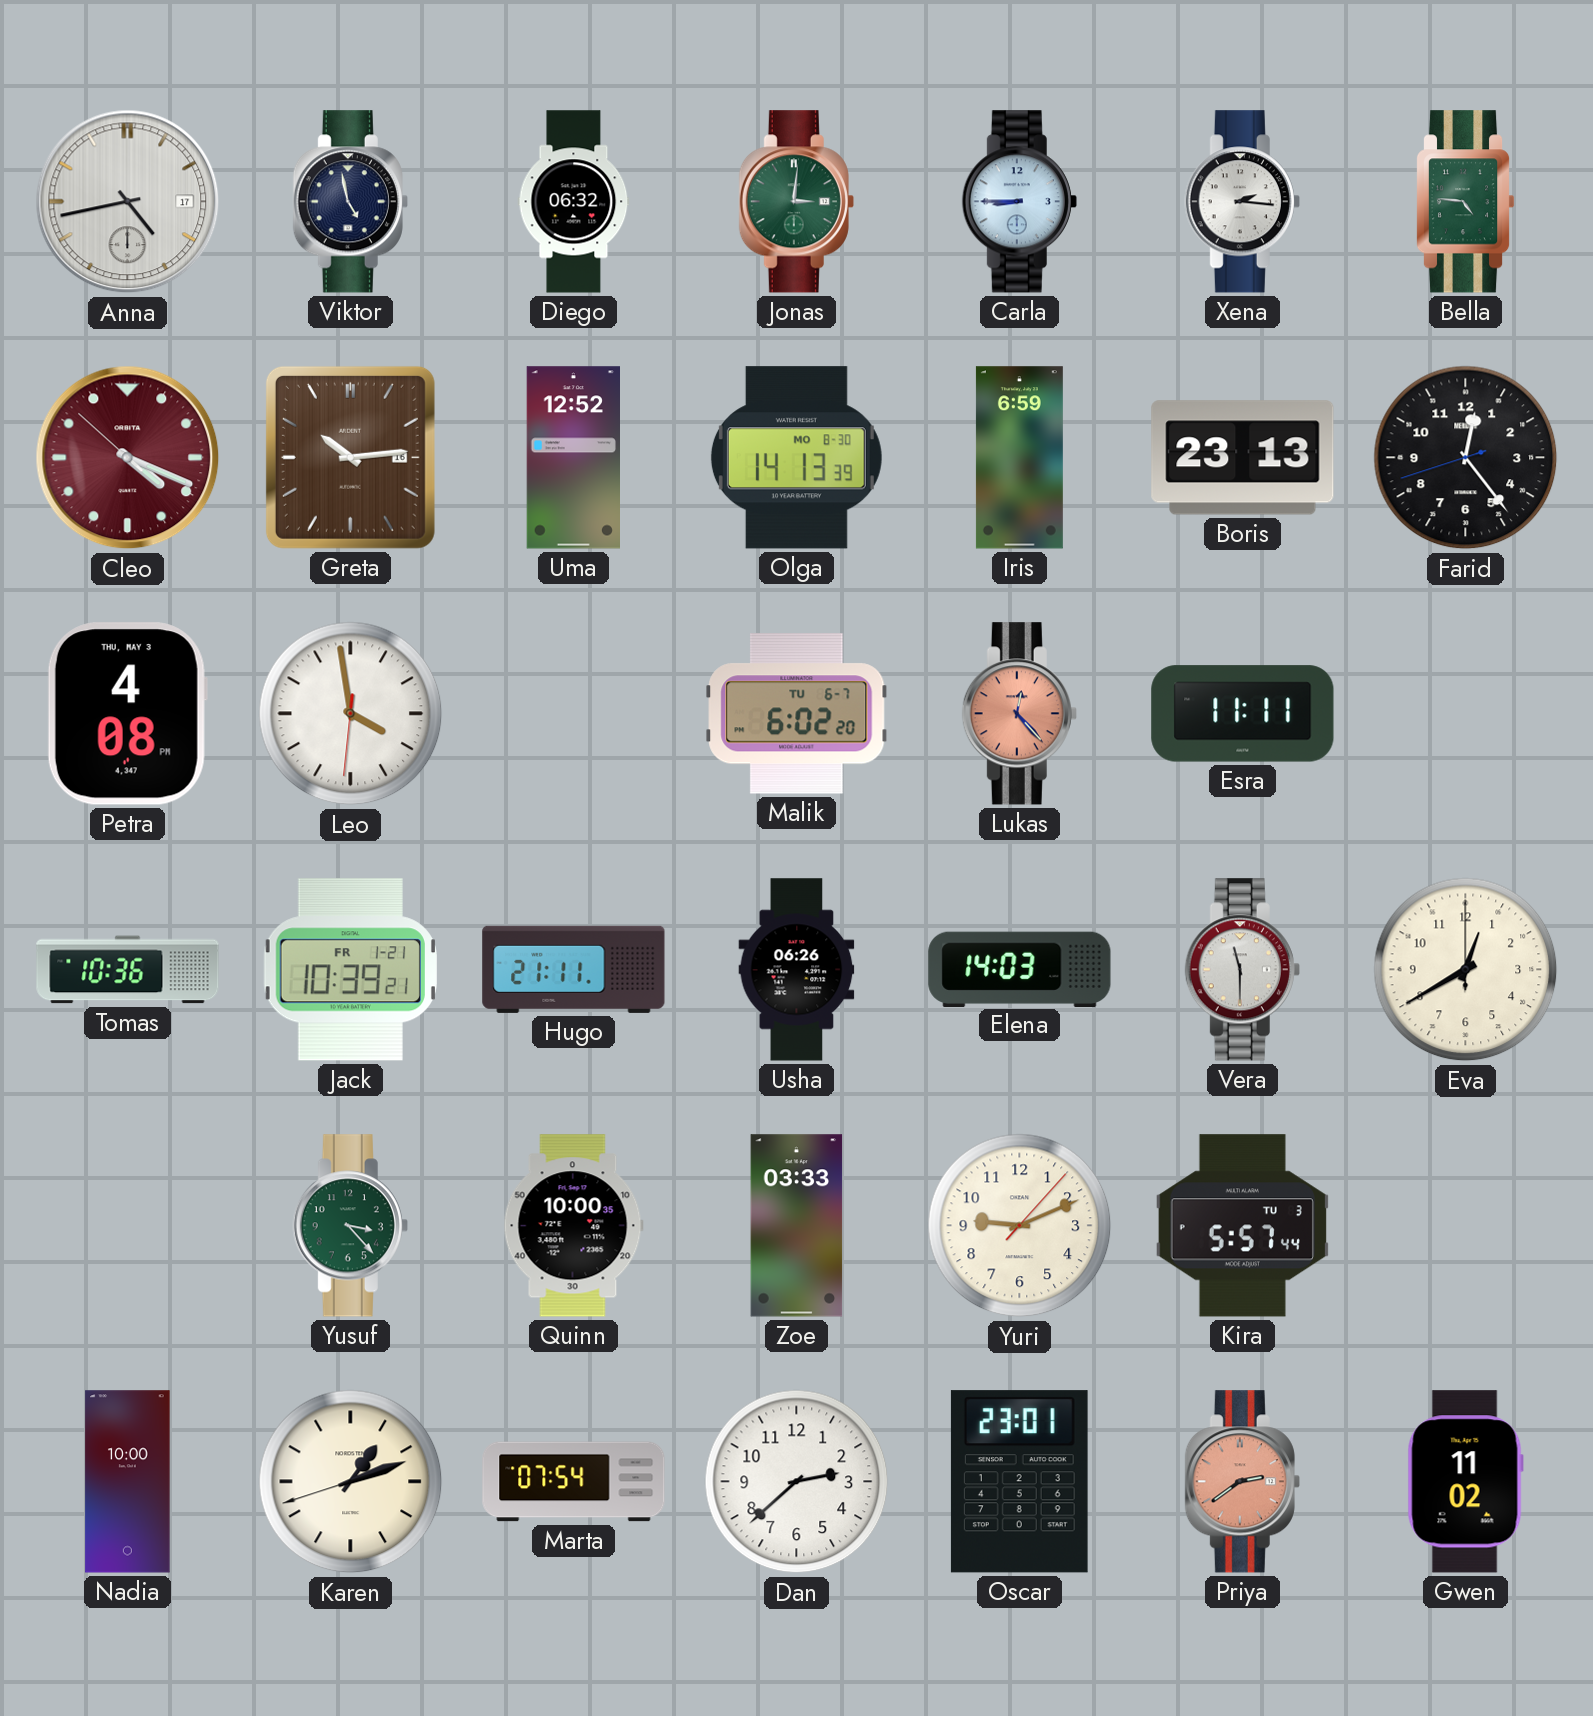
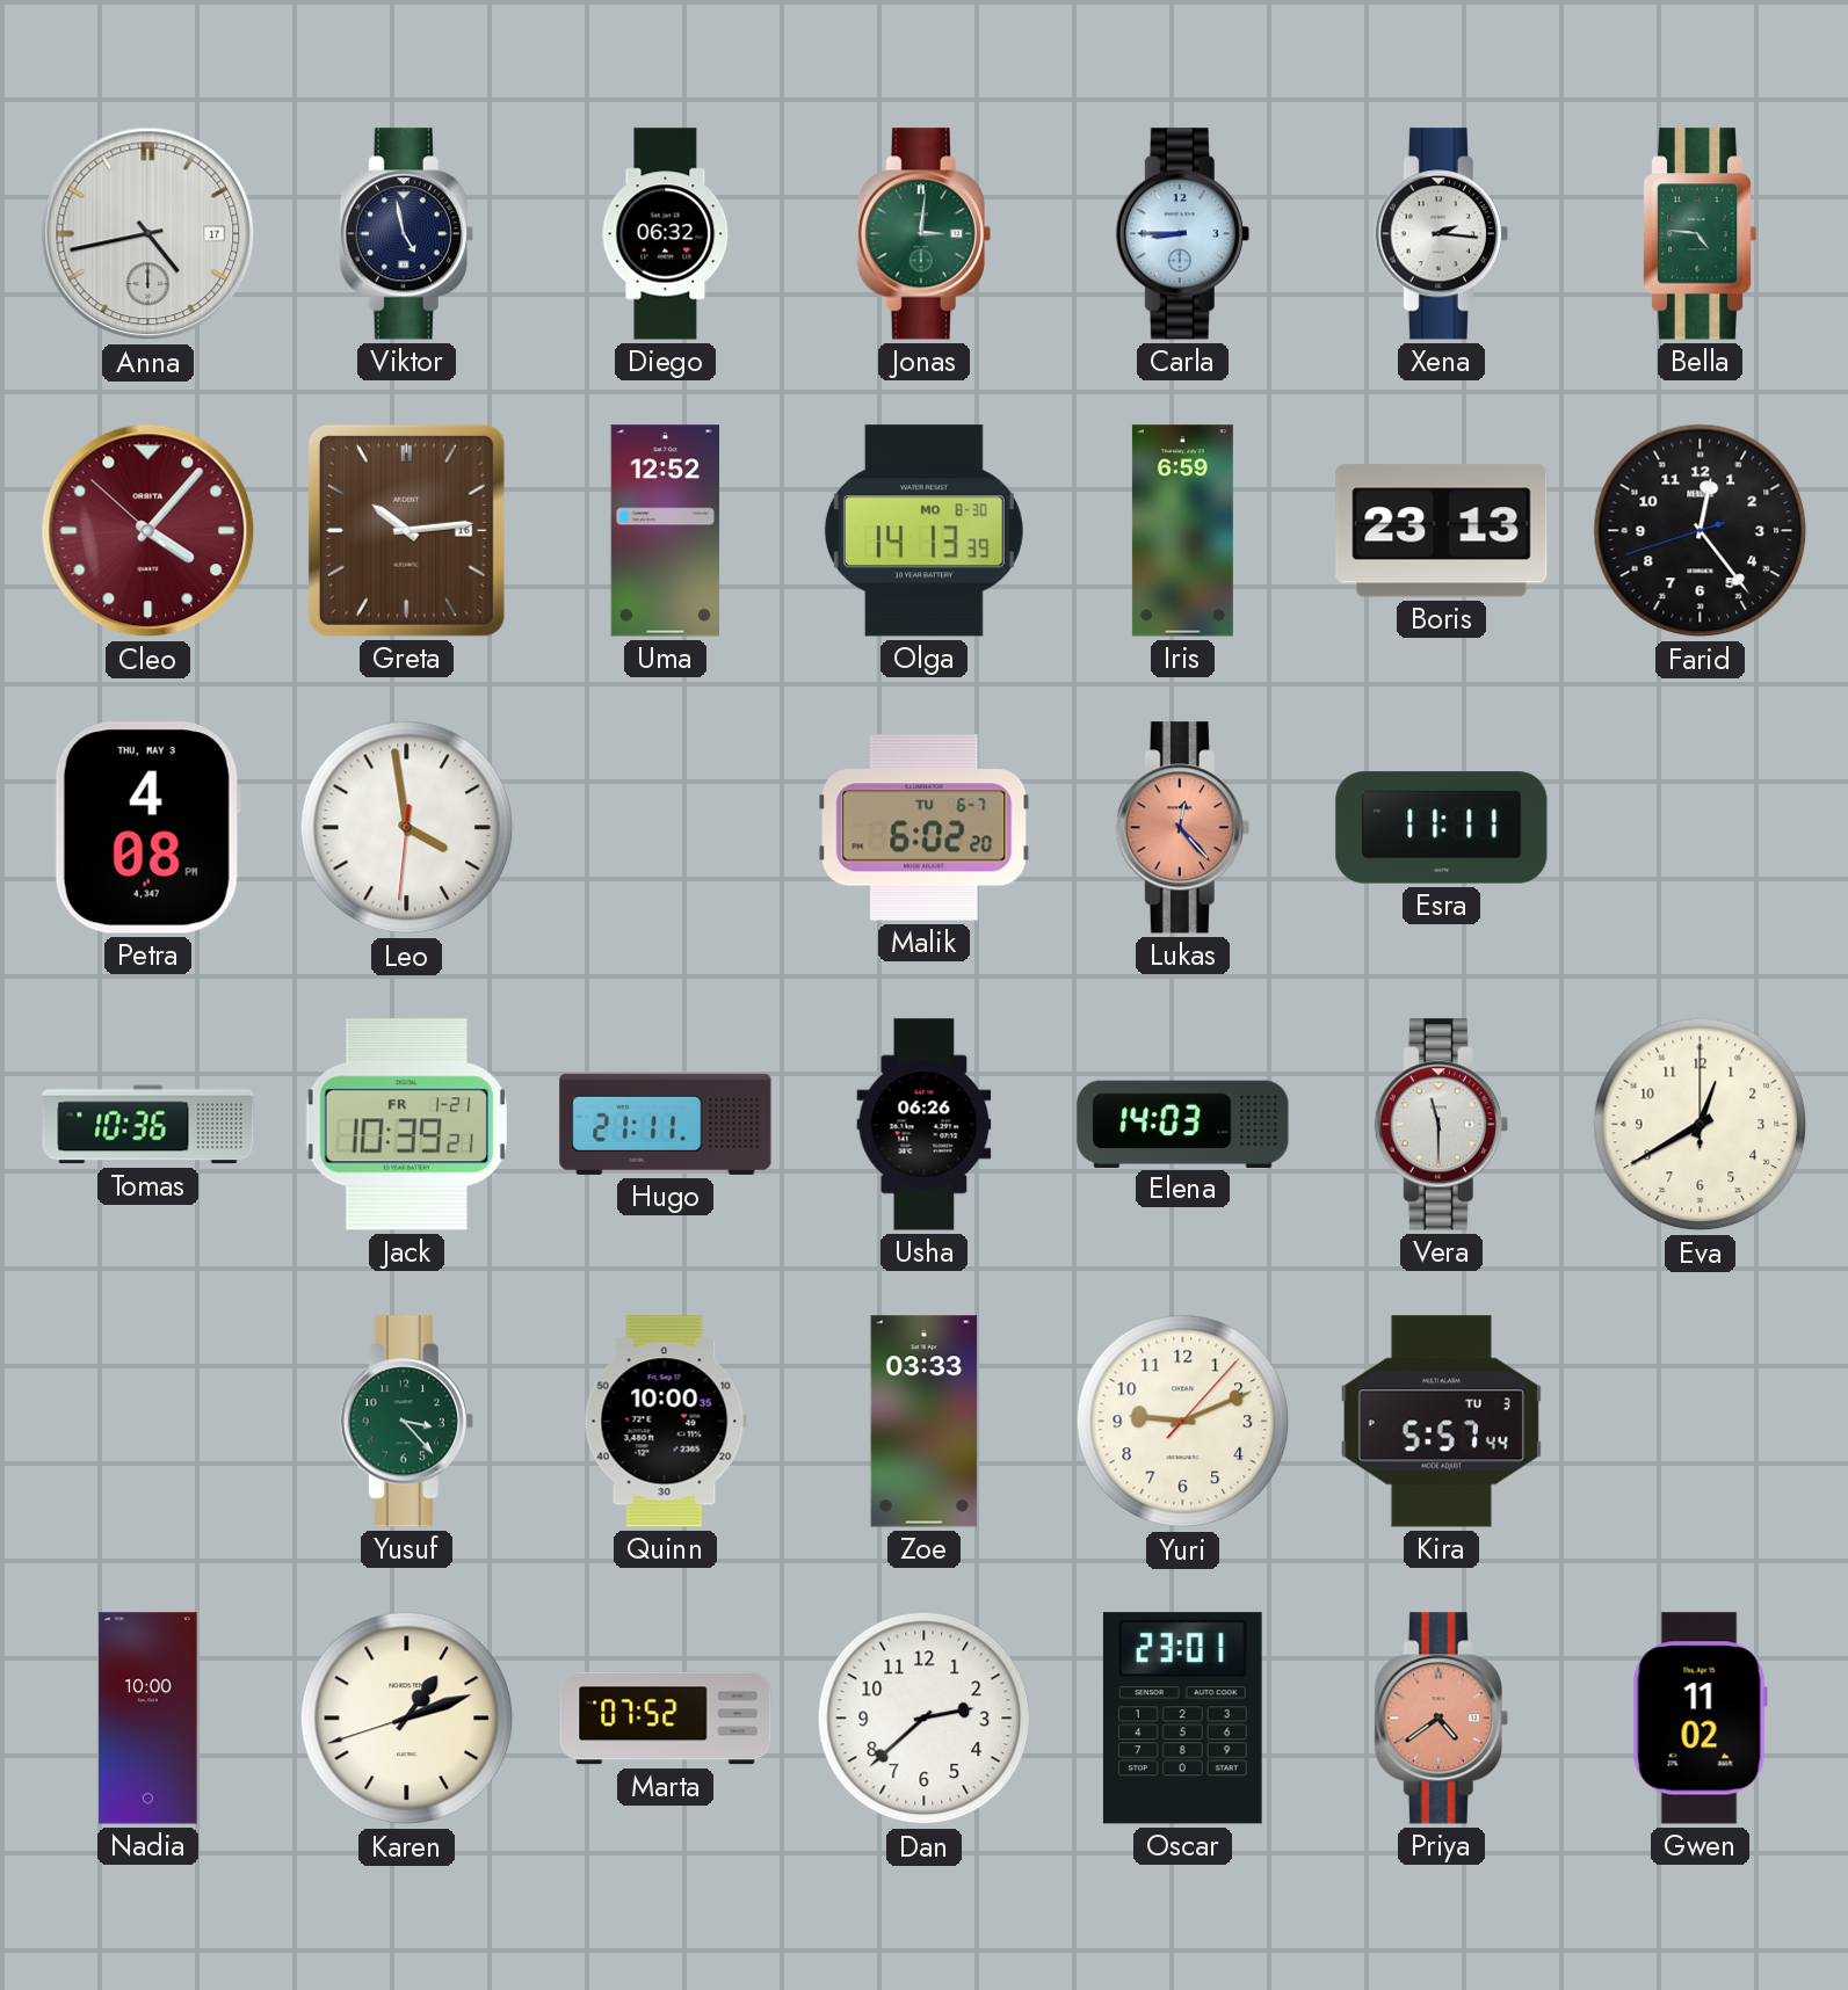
Cleo: 4:18 -> 4:06
Marta: 07:54 -> 07:52
Priya: 2:39 -> 4:39
